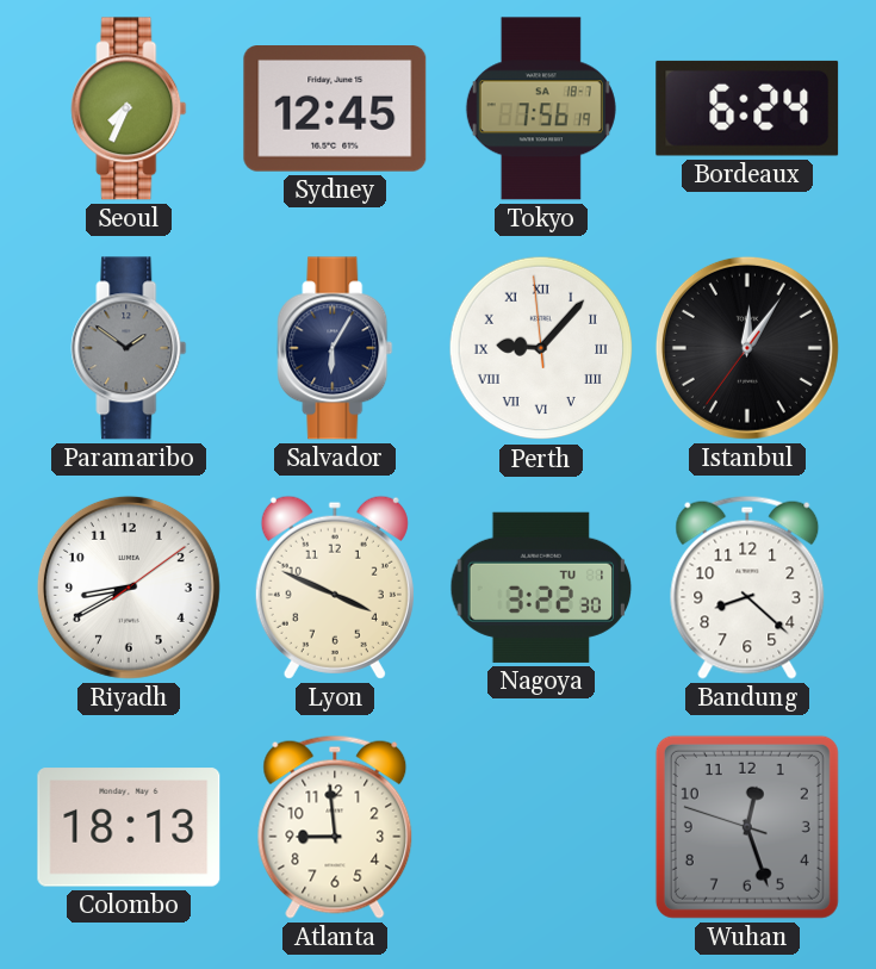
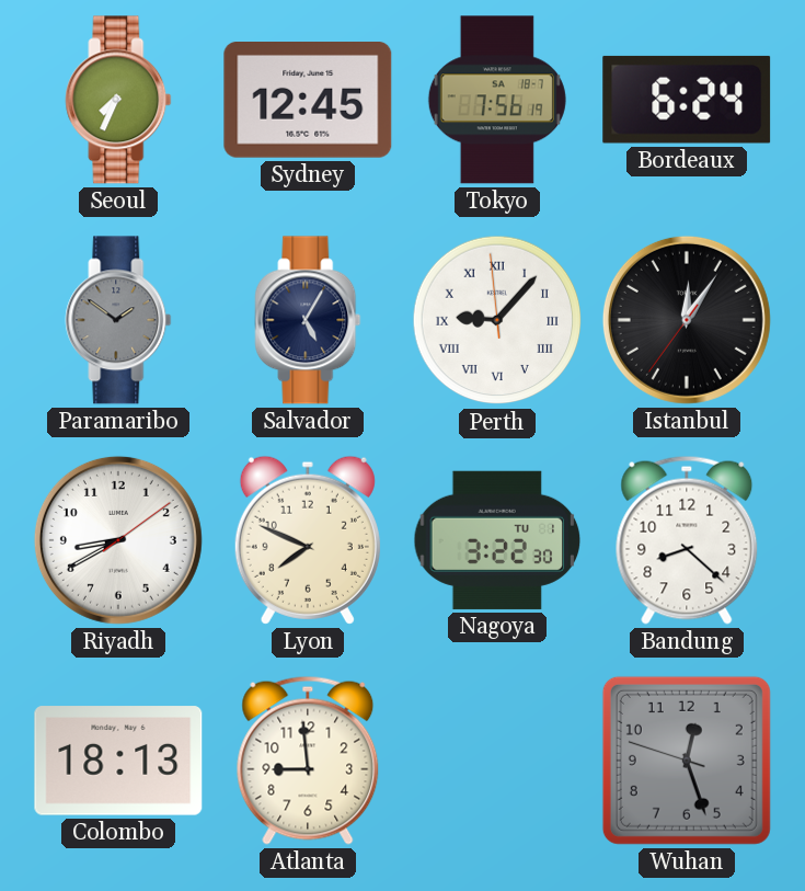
Salvador: 6:05 -> 5:05
Lyon: 3:49 -> 7:49
